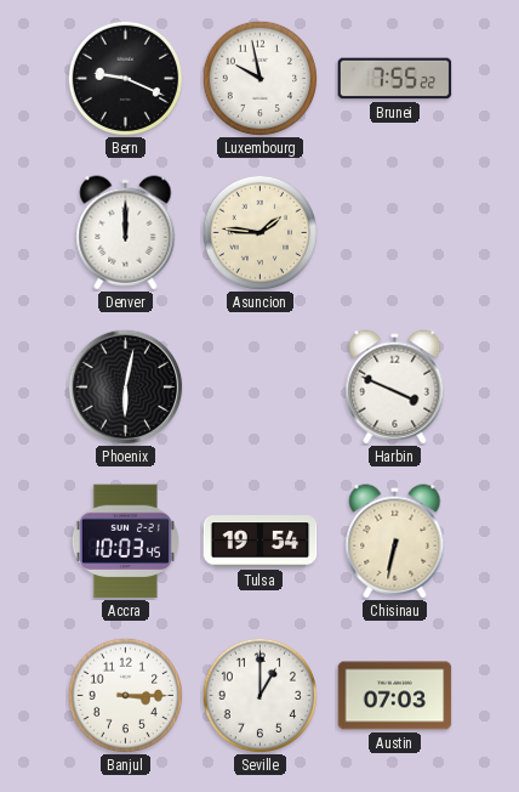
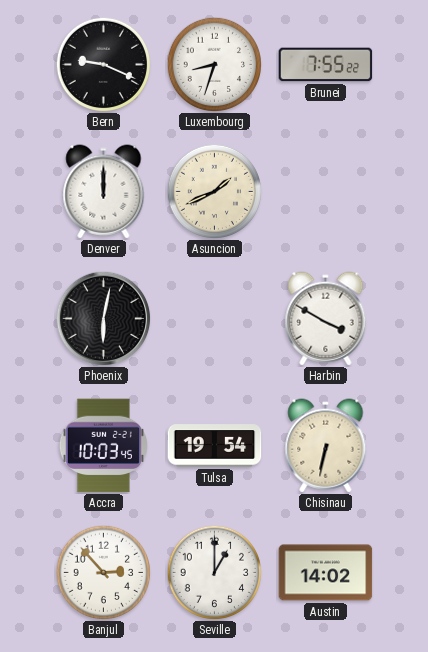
Luxembourg: 9:58 -> 8:33
Asuncion: 1:46 -> 1:41
Harbin: 3:49 -> 3:50
Banjul: 3:15 -> 2:53
Austin: 07:03 -> 14:02
